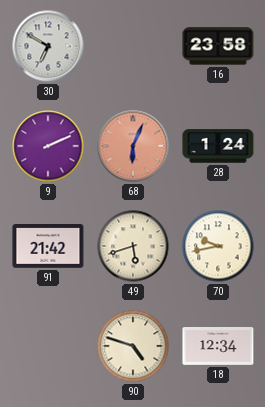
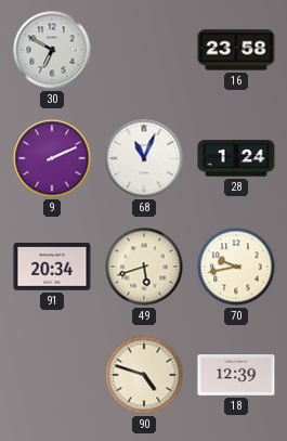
68: 6:04 -> 11:04
68 dial: salmon -> white
91: 21:42 -> 20:34
18: 12:34 -> 12:39
